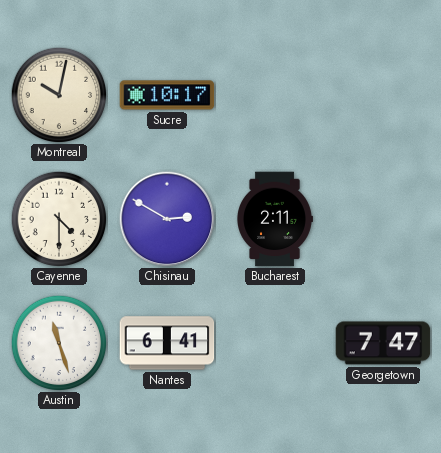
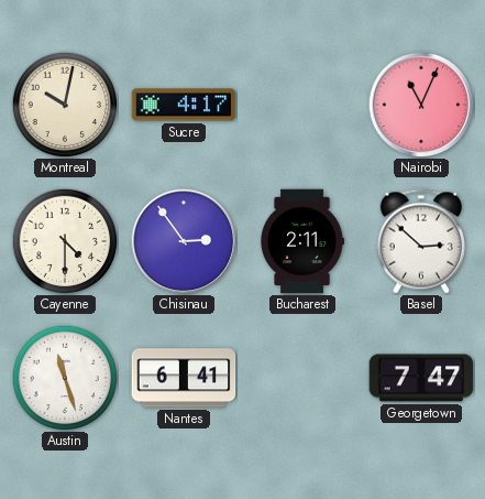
Sucre: 10:17 -> 4:17
Nairobi: none -> 11:04
Chisinau: 2:50 -> 2:54
Basel: none -> 2:52
